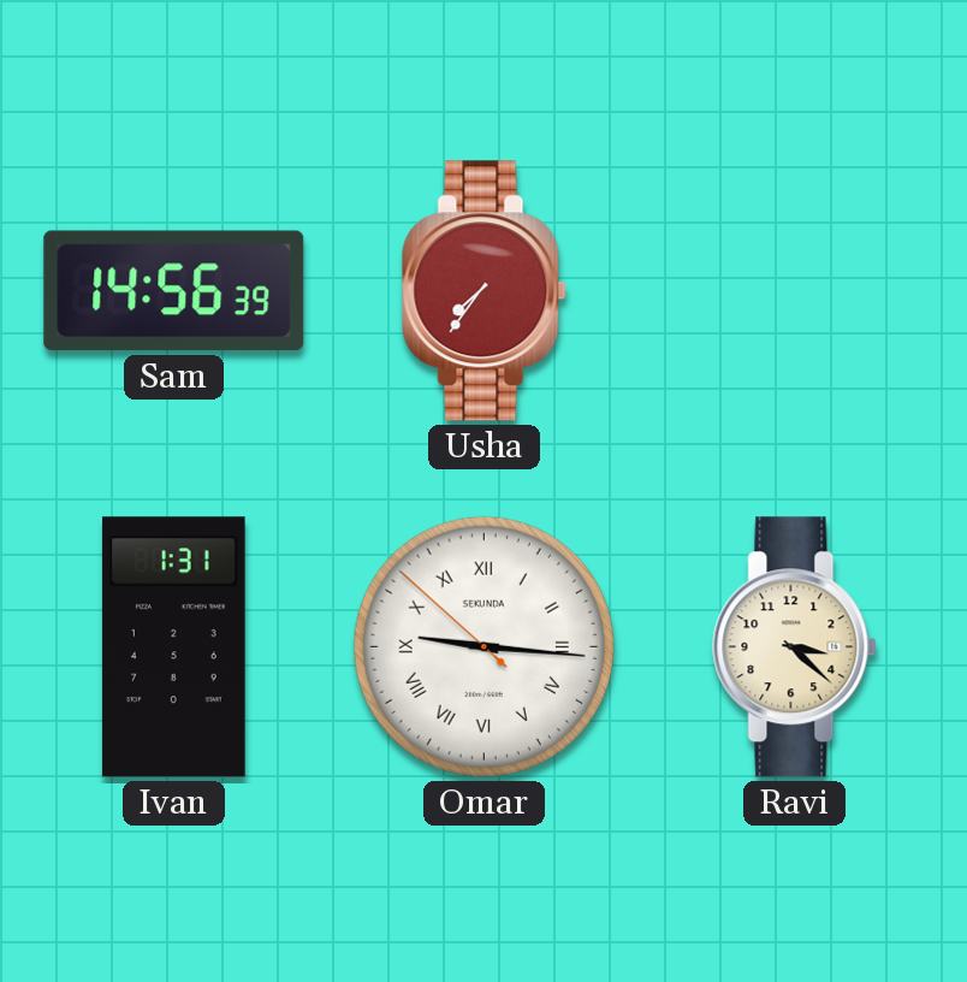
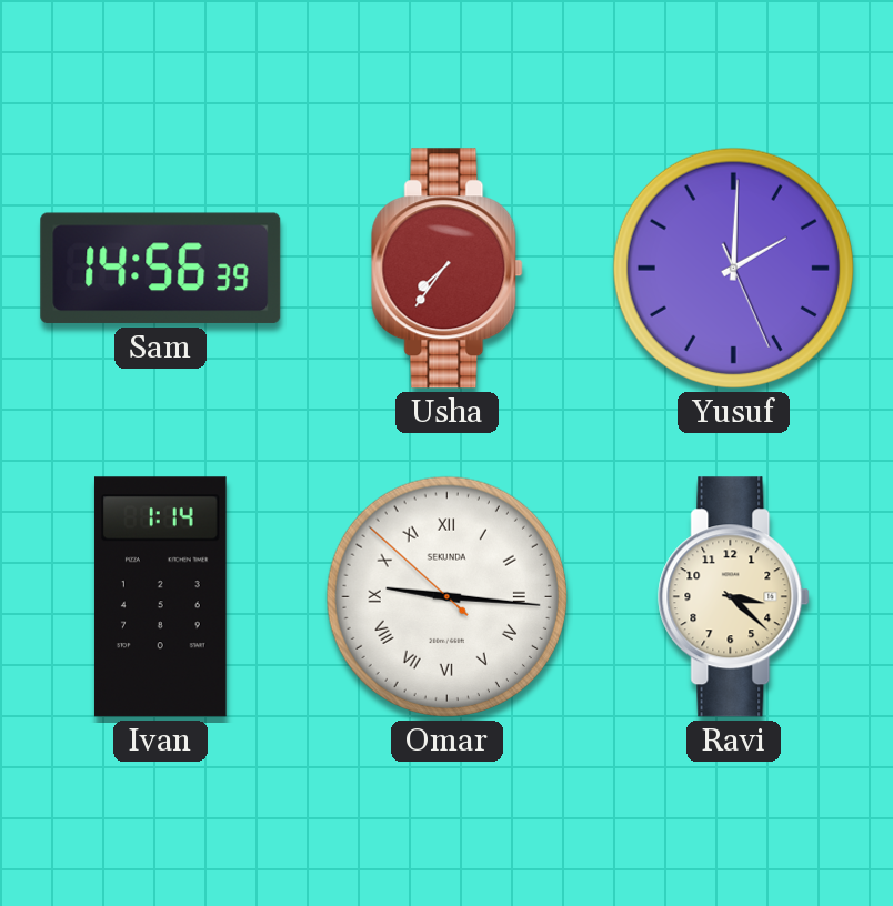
Yusuf: none -> 2:00
Ivan: 1:31 -> 1:14
